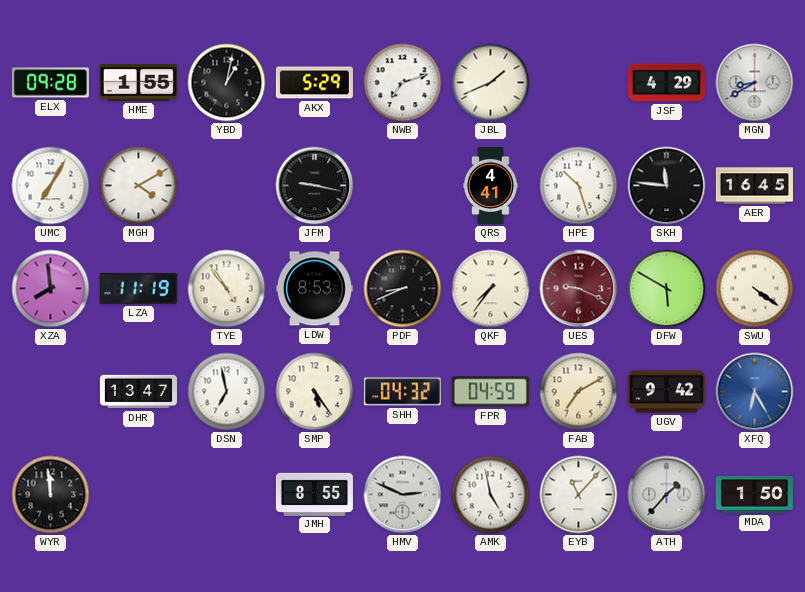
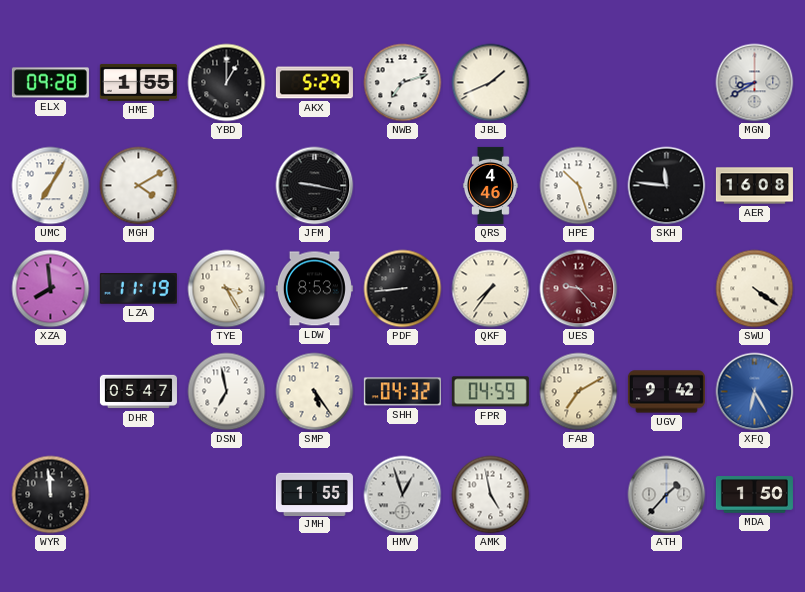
YBD: 1:02 -> 1:00
JSF: 4:29 -> none
QRS: 4:41 -> 4:46
AER: 16:45 -> 16:08
TYE: 4:54 -> 3:25
PDF: 8:41 -> 8:44
UES: 9:19 -> 9:23
DFW: 5:50 -> none
DHR: 13:47 -> 05:47
JMH: 8:55 -> 1:55
HMV: 2:49 -> 12:57
EYB: 11:07 -> none
